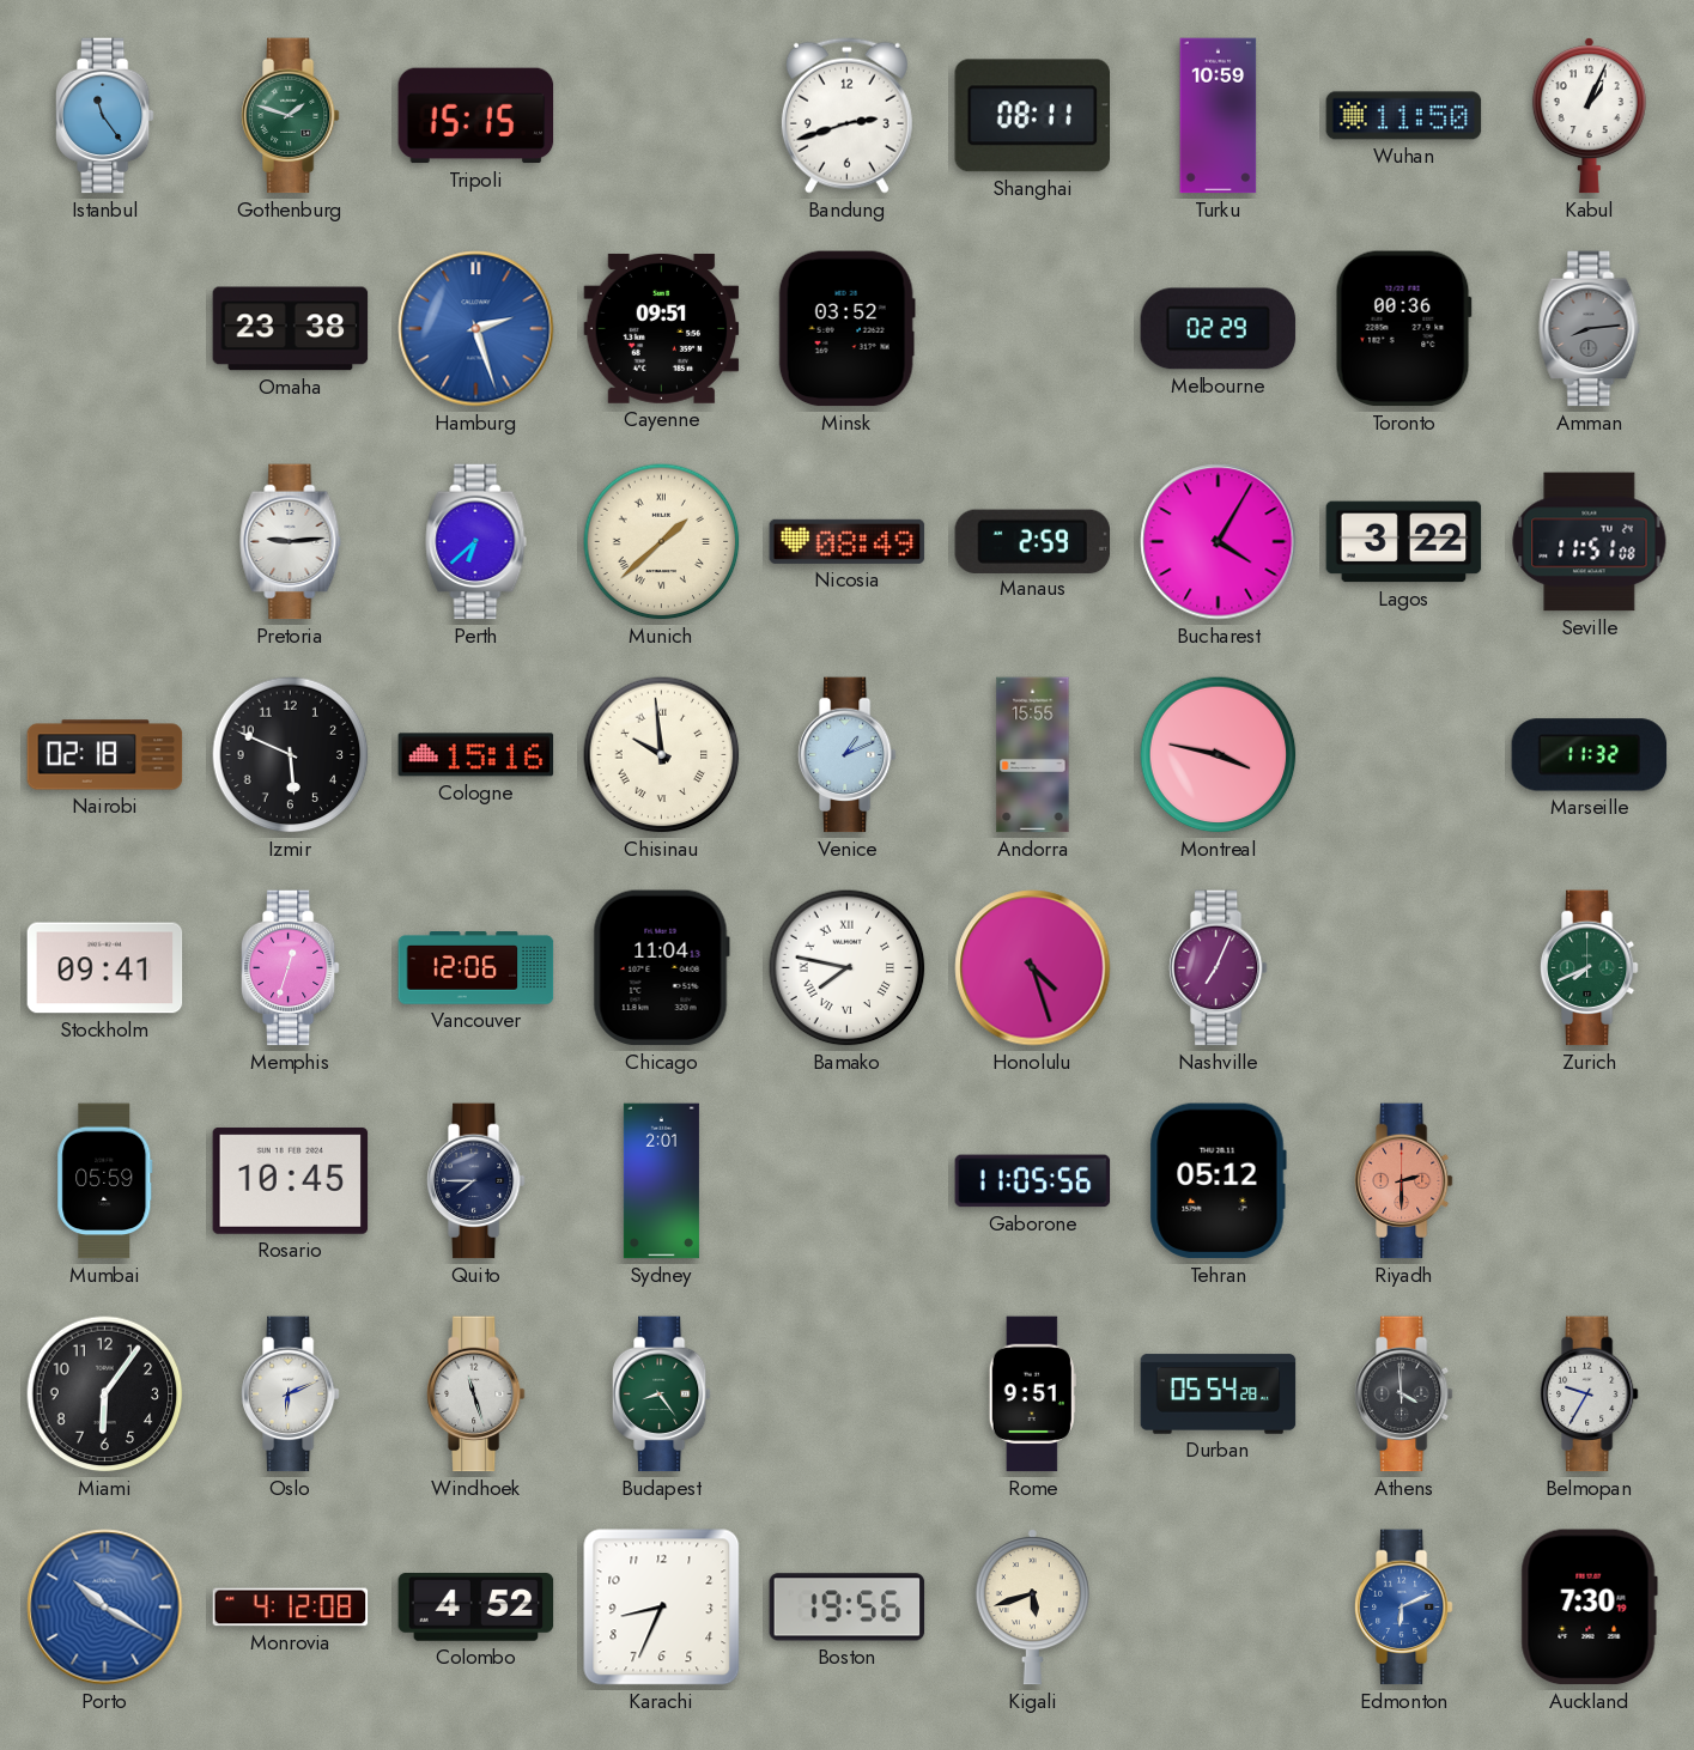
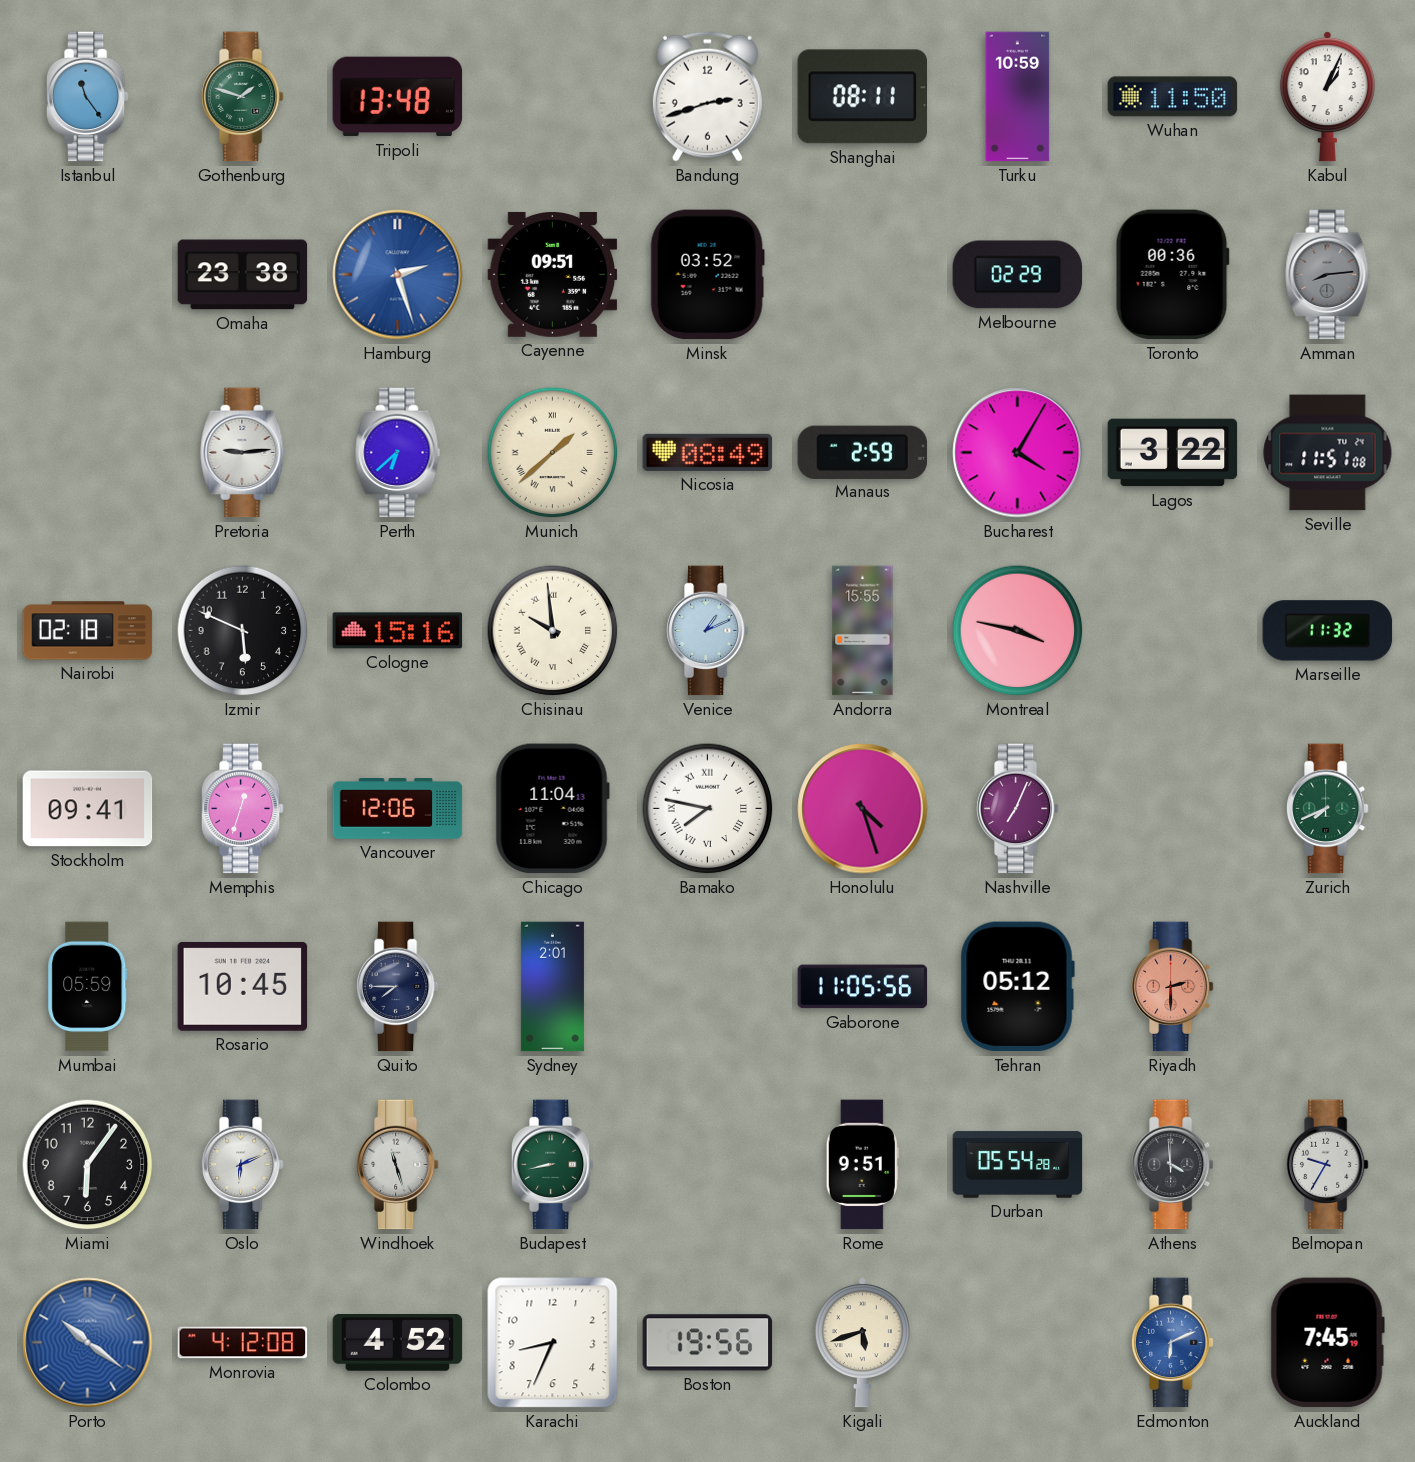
Tripoli: 15:15 -> 13:48
Budapest: 8:24 -> 8:43
Porto: 10:20 -> 10:21
Auckland: 7:30 -> 7:45
